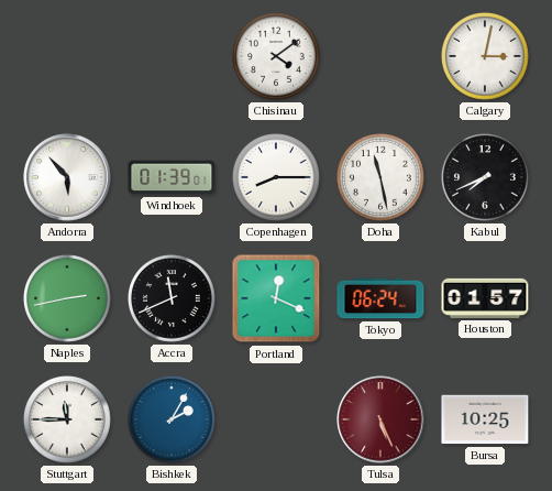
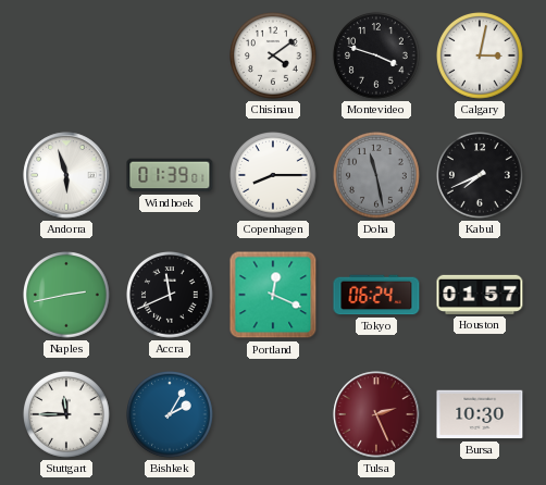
Montevideo: none -> 3:48
Andorra: 5:53 -> 5:57
Doha dial: white -> grey
Tulsa: 5:26 -> 2:26
Bursa: 10:25 -> 10:30
